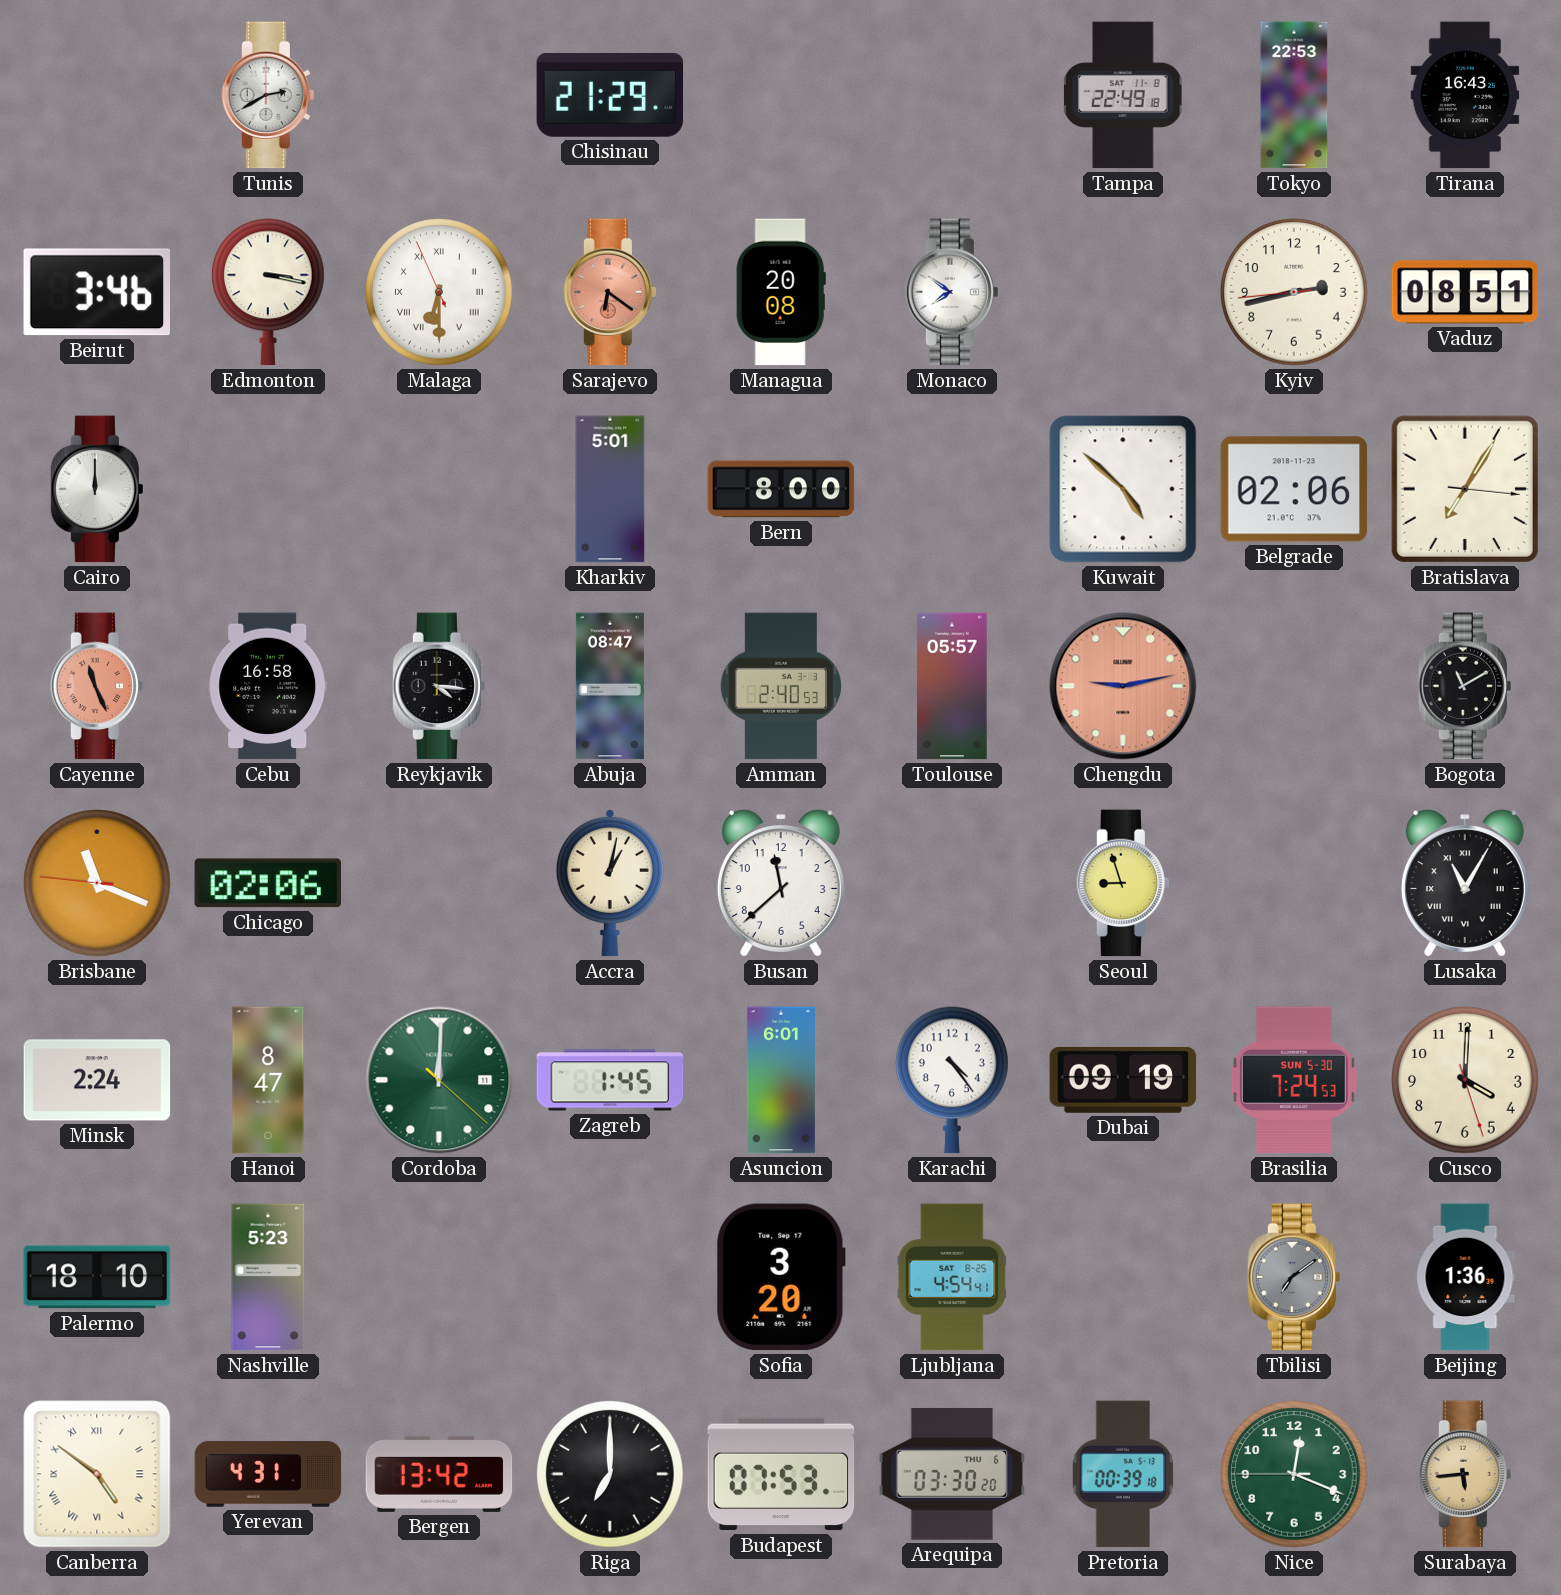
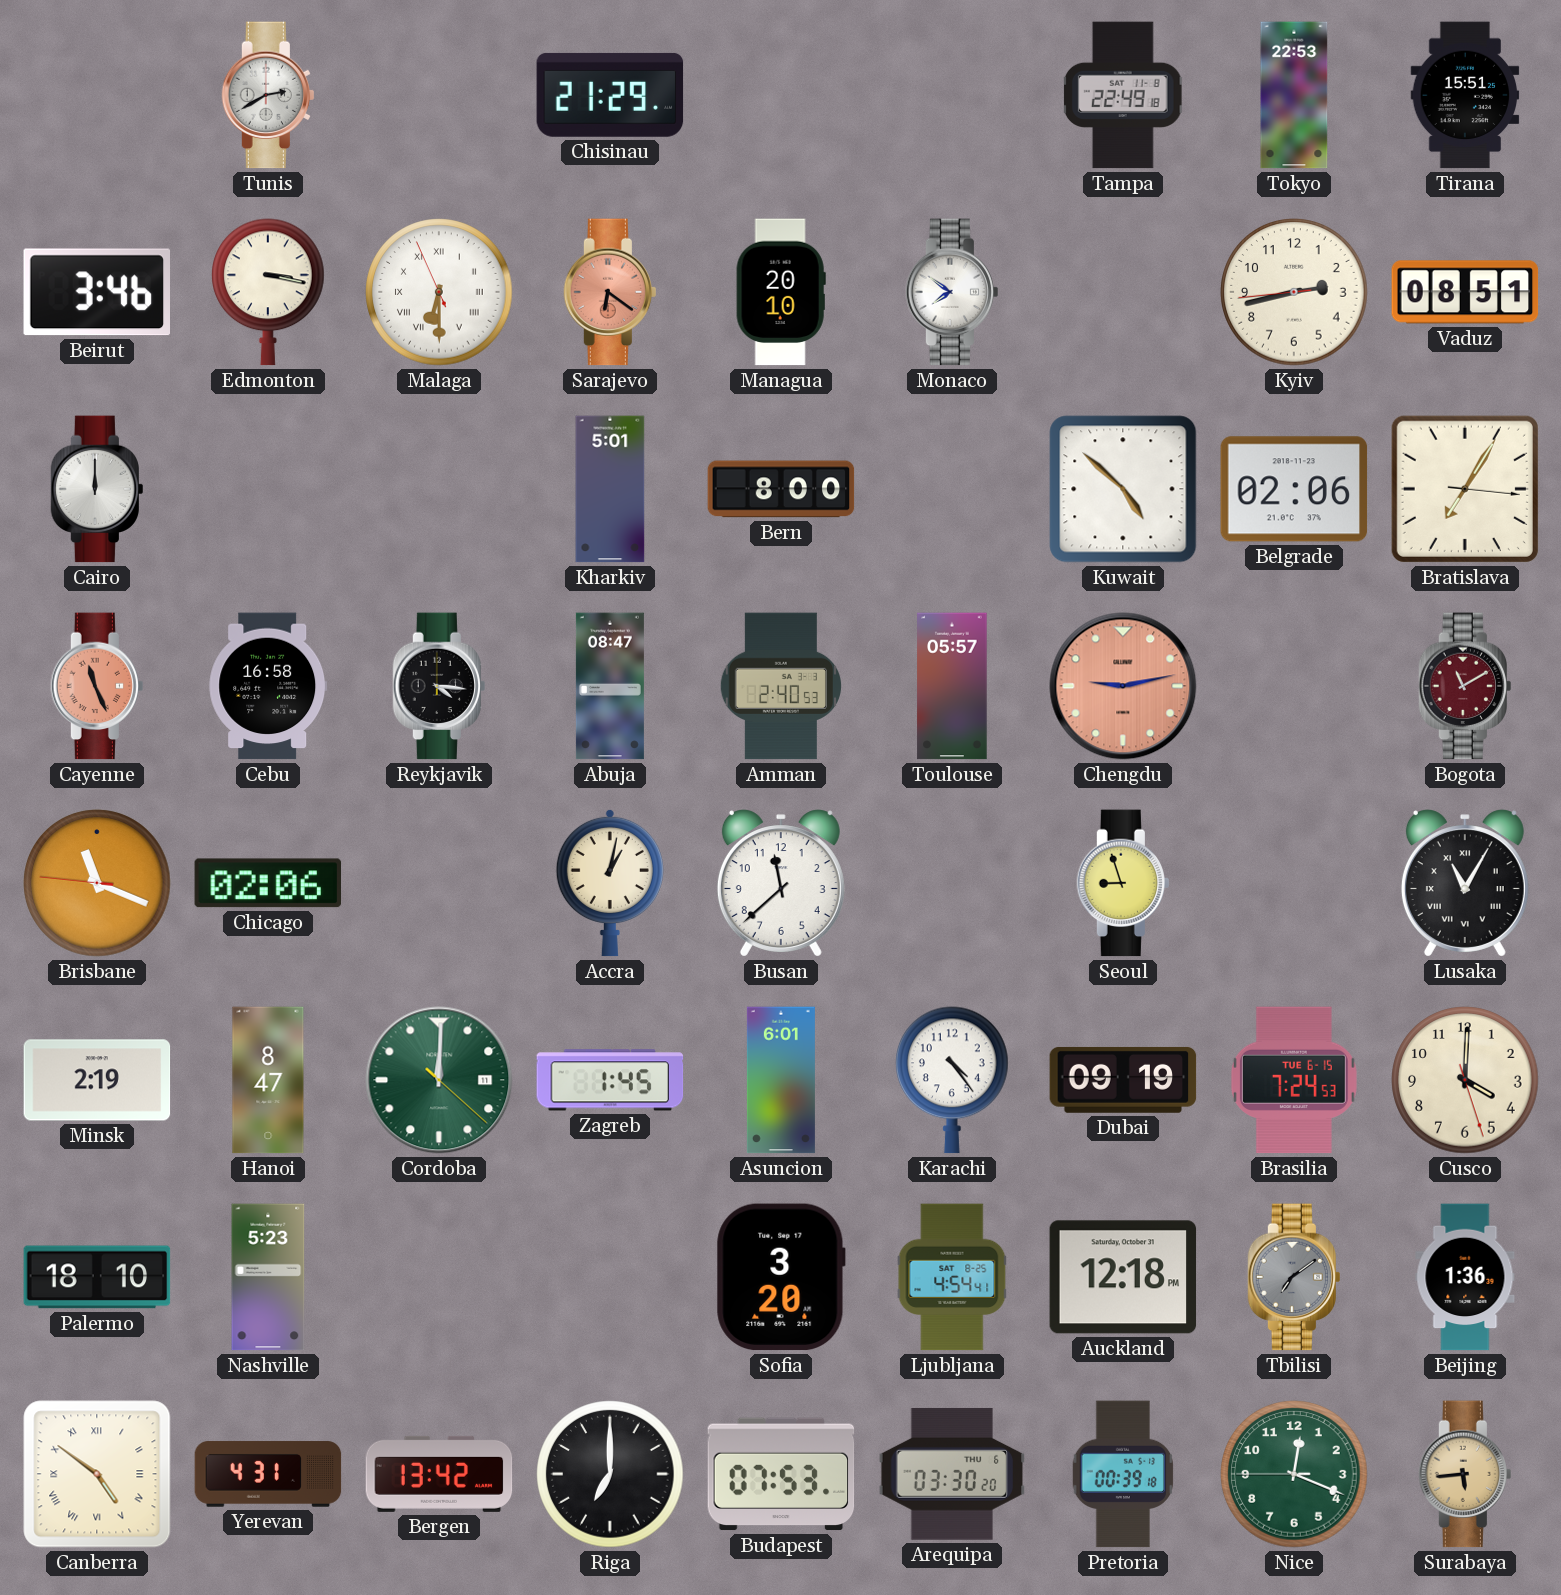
Tirana: 16:43 -> 15:51
Managua: 20:08 -> 20:10
Bogota dial: black -> burgundy
Minsk: 2:24 -> 2:19
Brasilia date: SUN 5-30 -> TUE 6-15
Auckland: none -> 12:18
